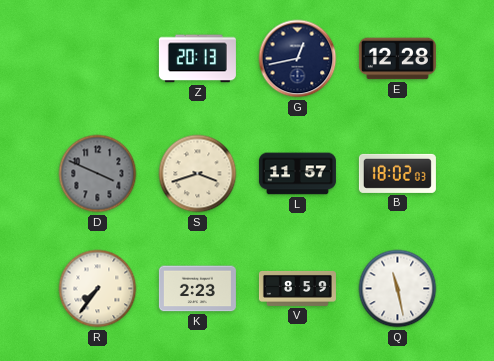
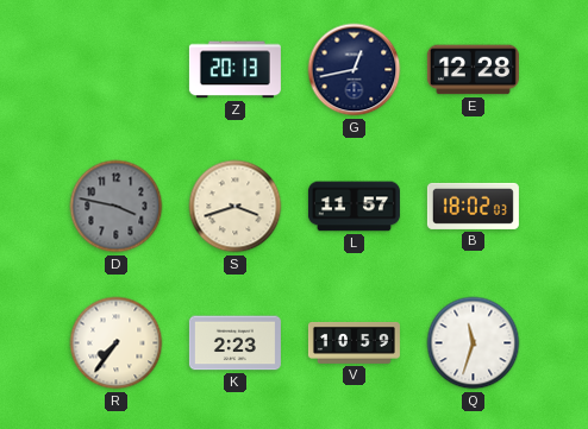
D: 3:49 -> 3:47
V: 8:59 -> 10:59
Q: 11:28 -> 11:33
